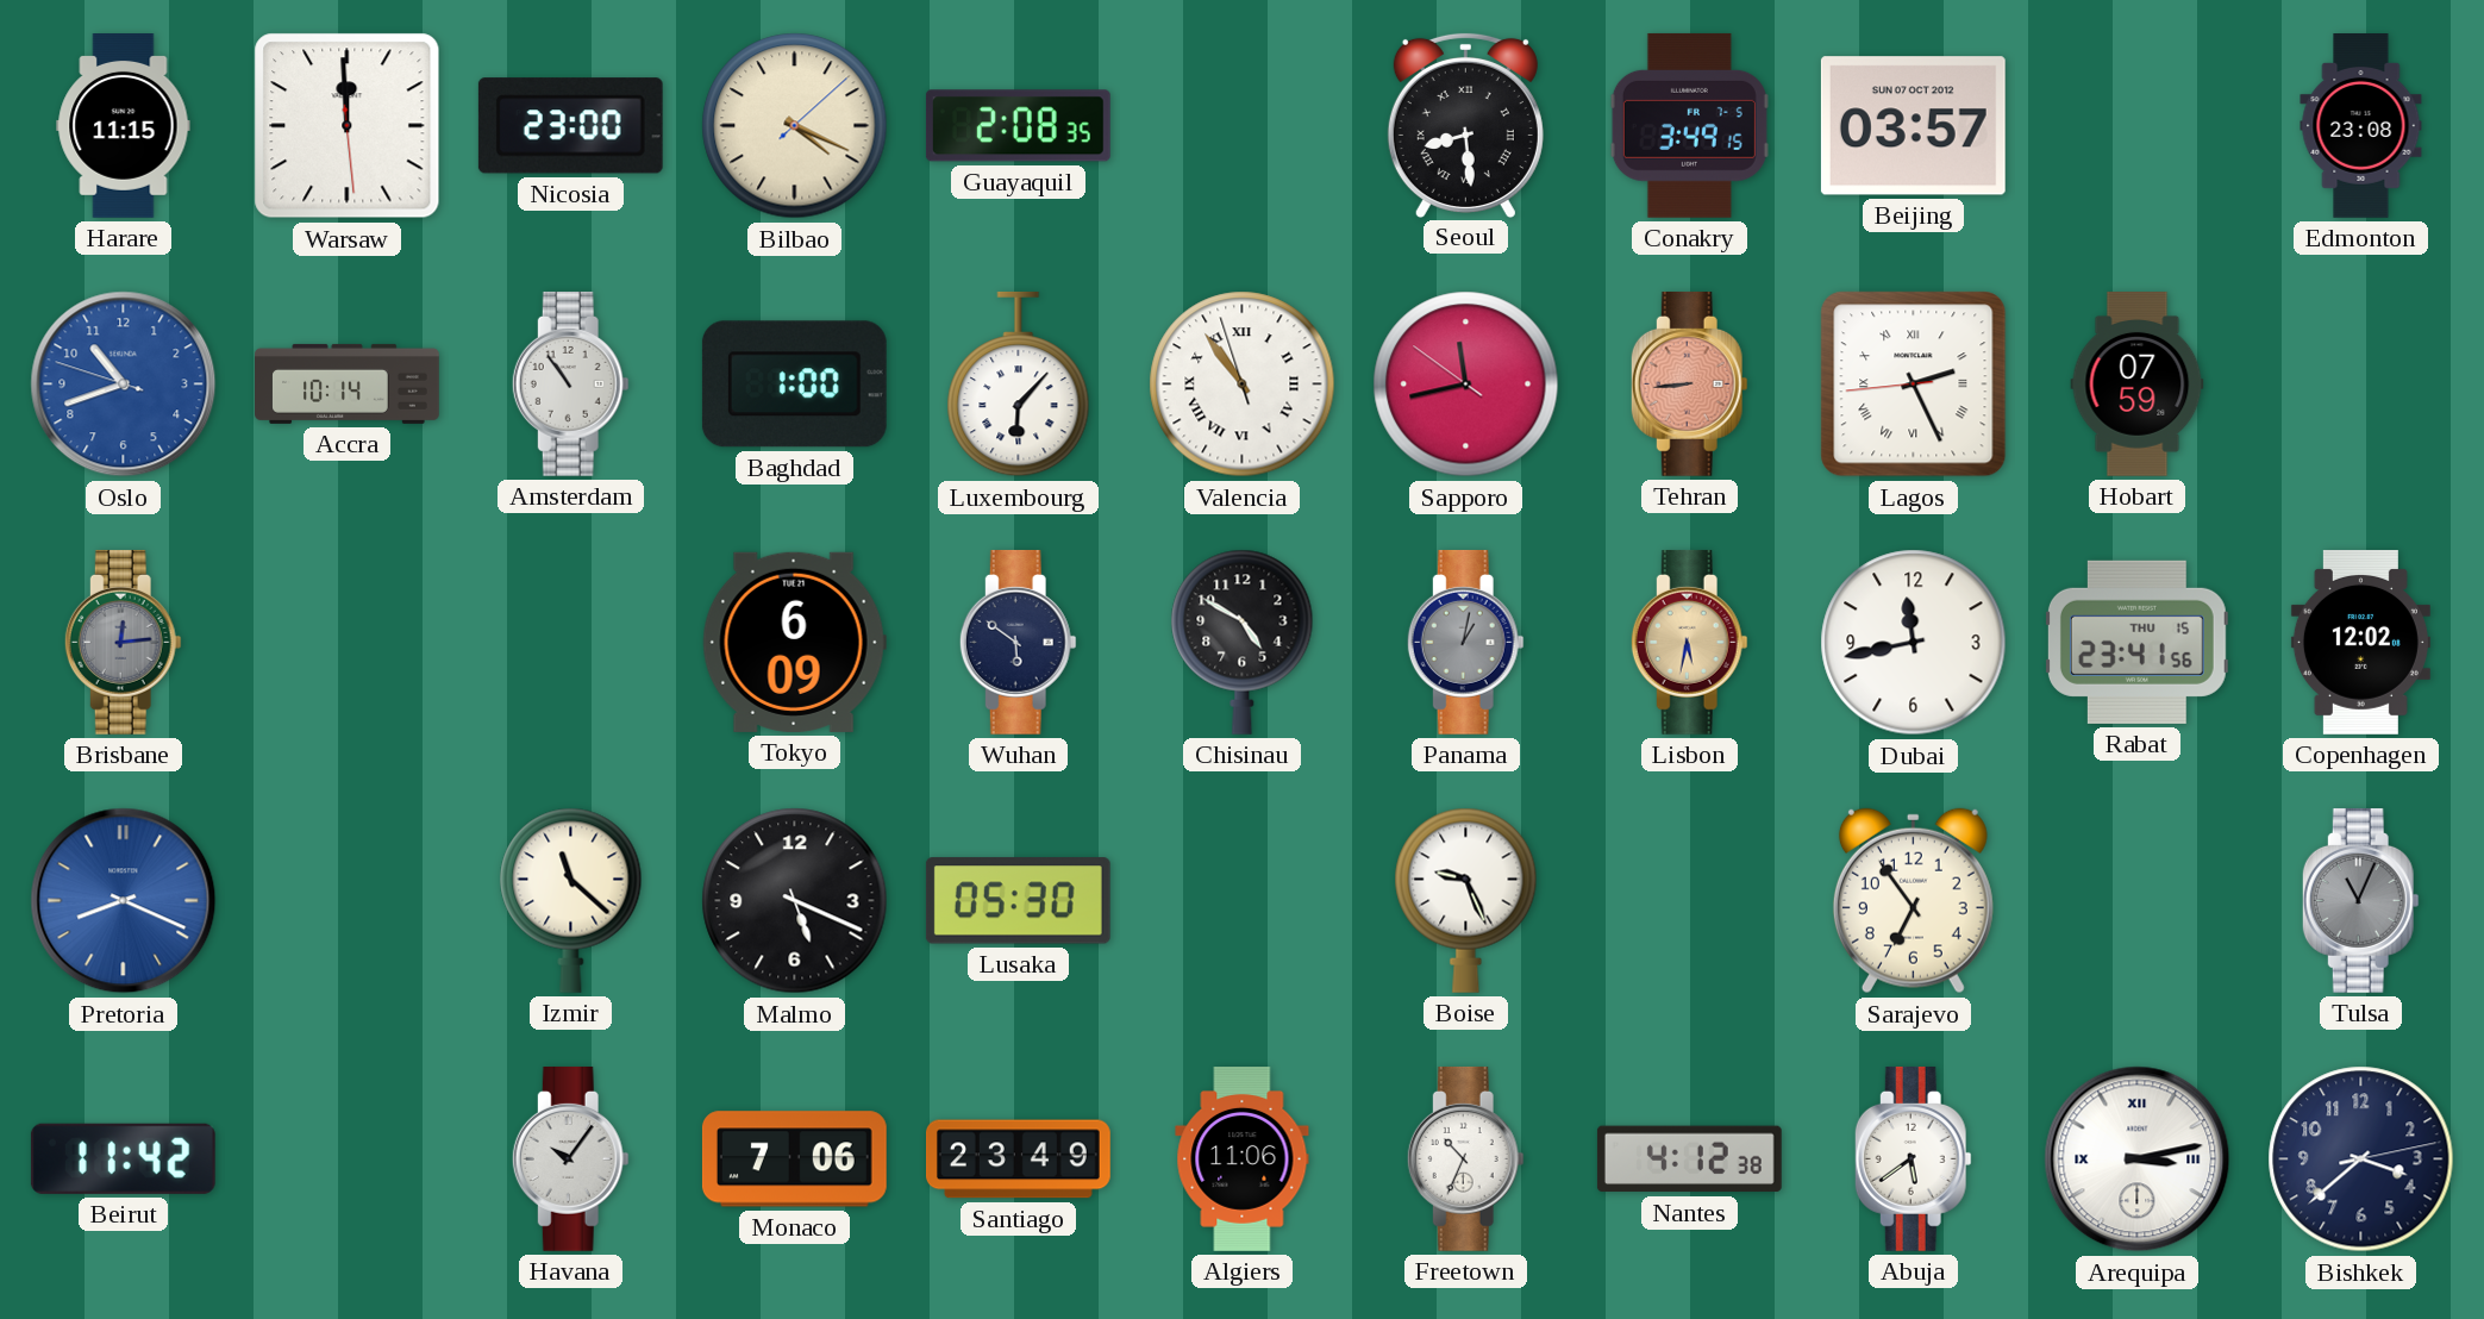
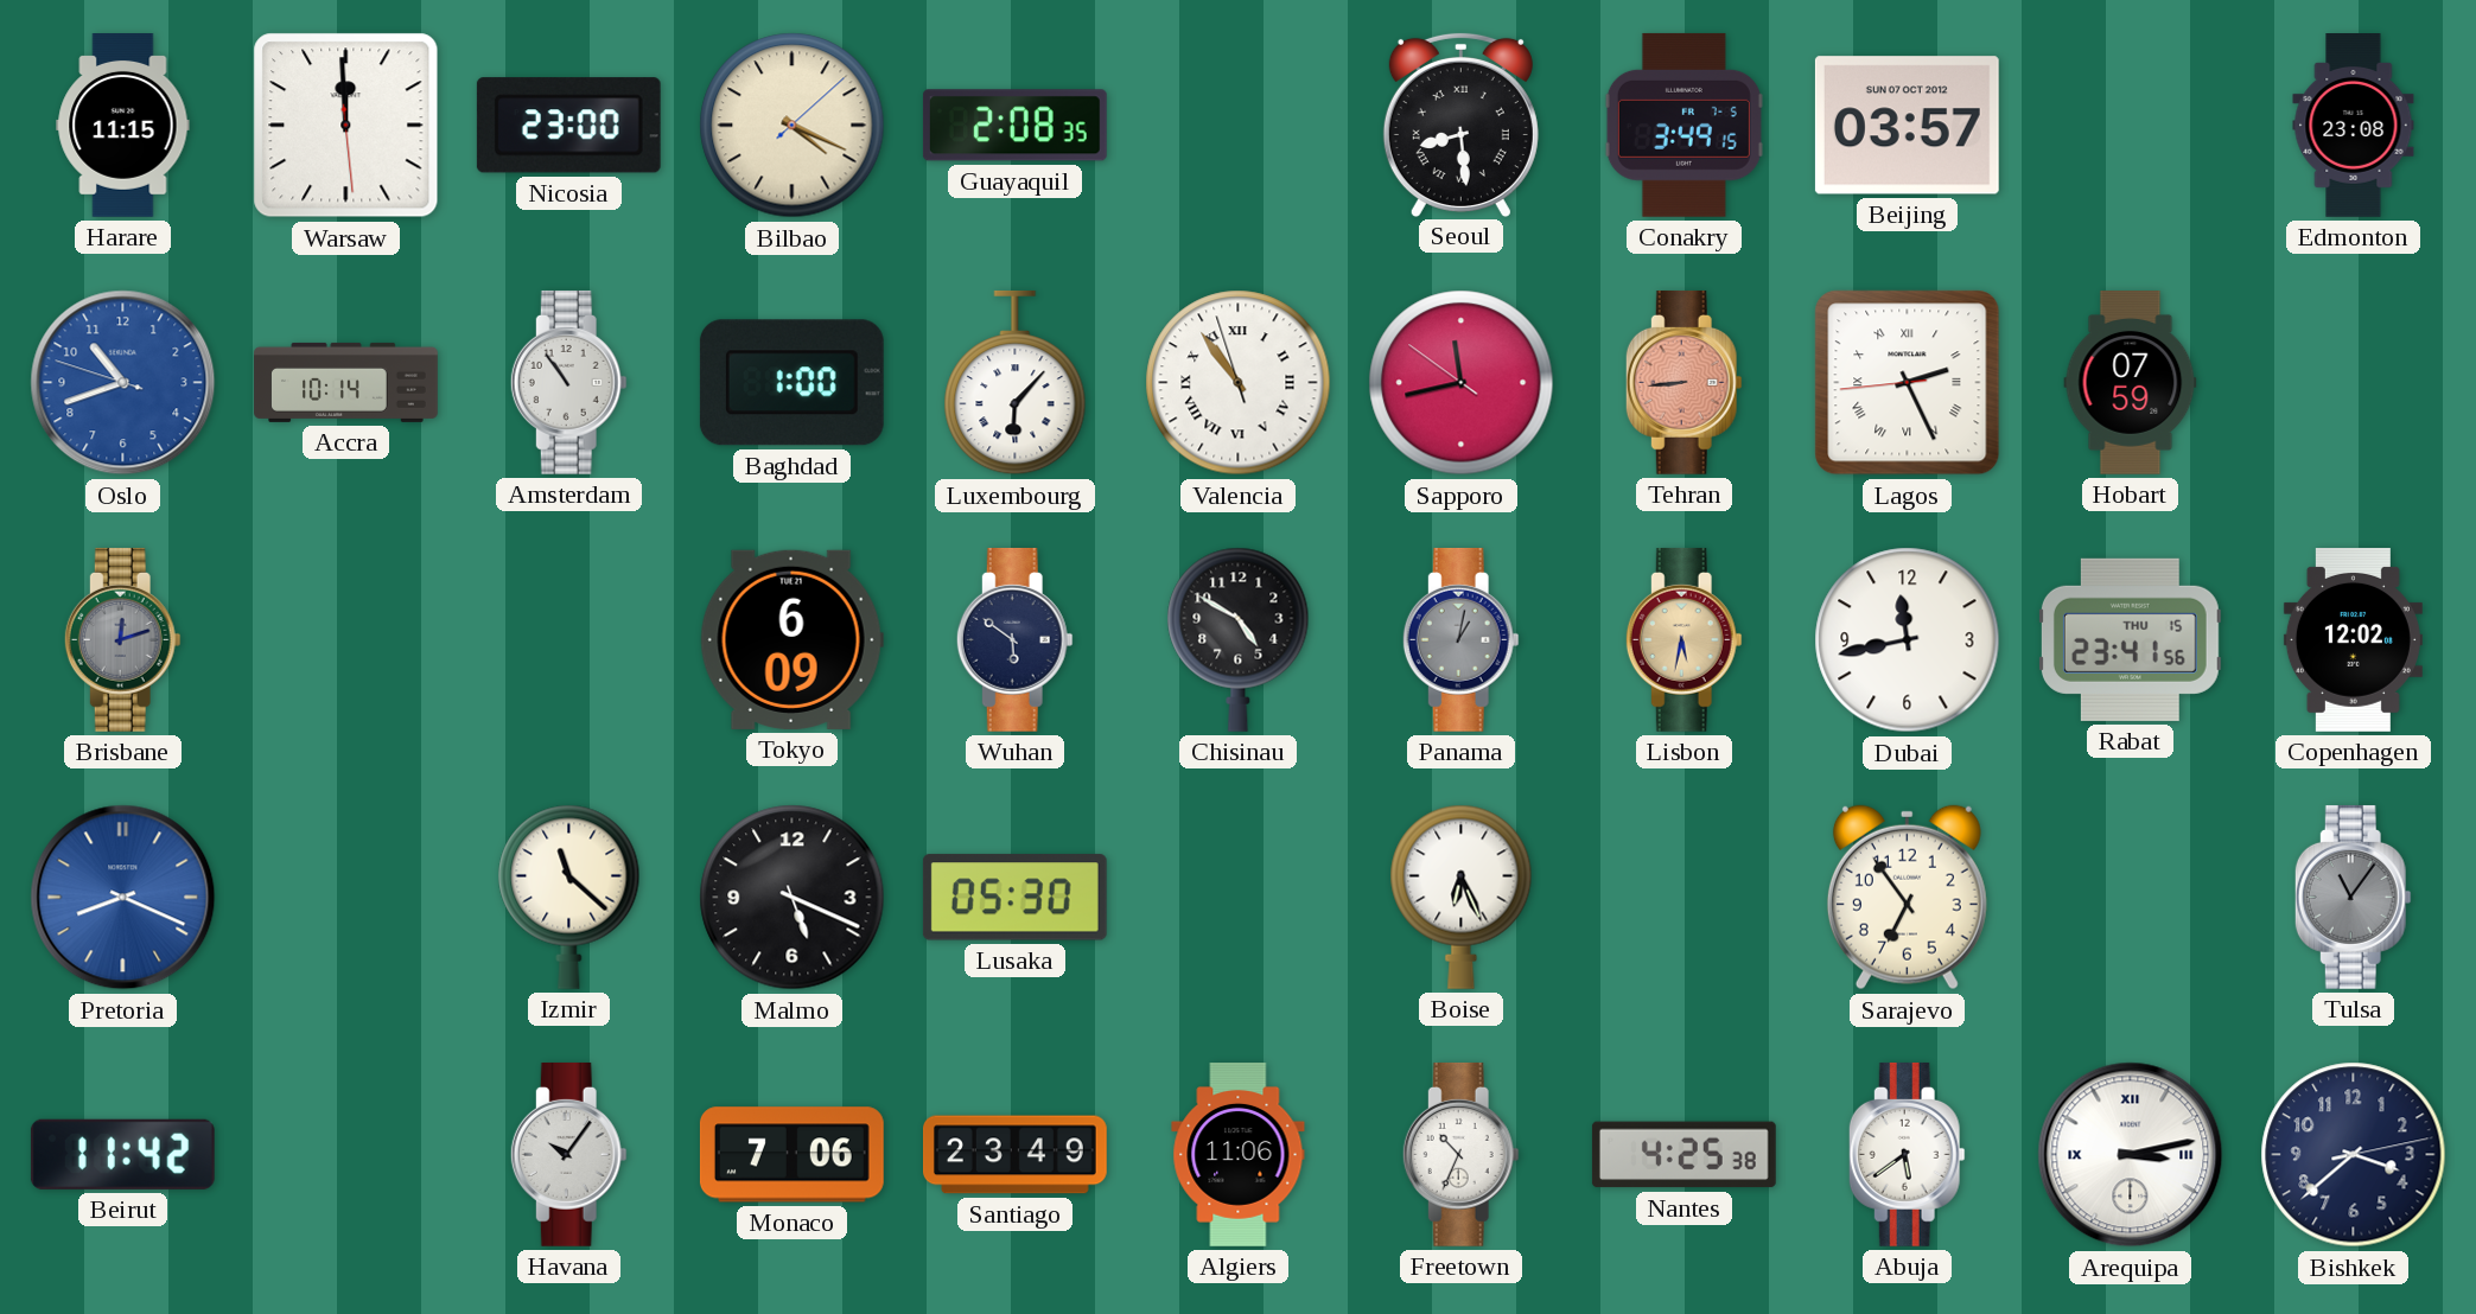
Brisbane: 12:14 -> 12:12
Boise: 9:26 -> 6:26
Tulsa: 11:04 -> 11:06
Nantes: 4:12 -> 4:25
